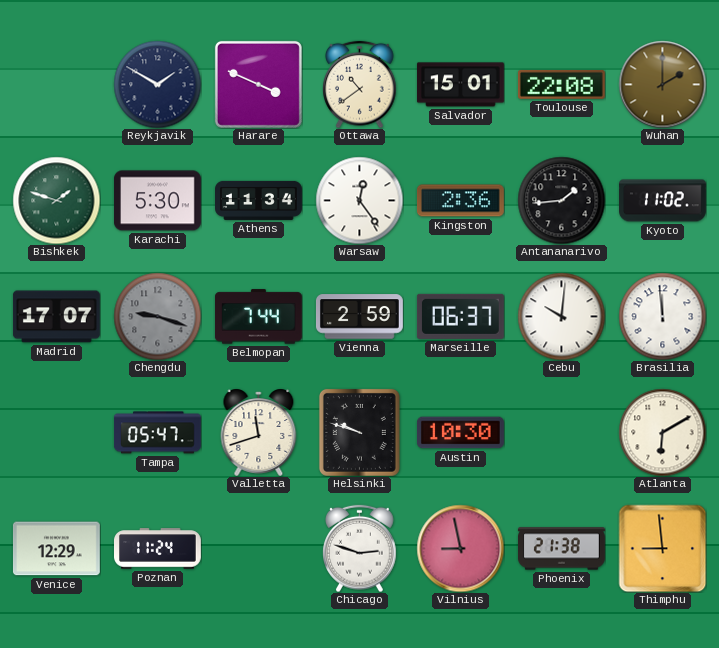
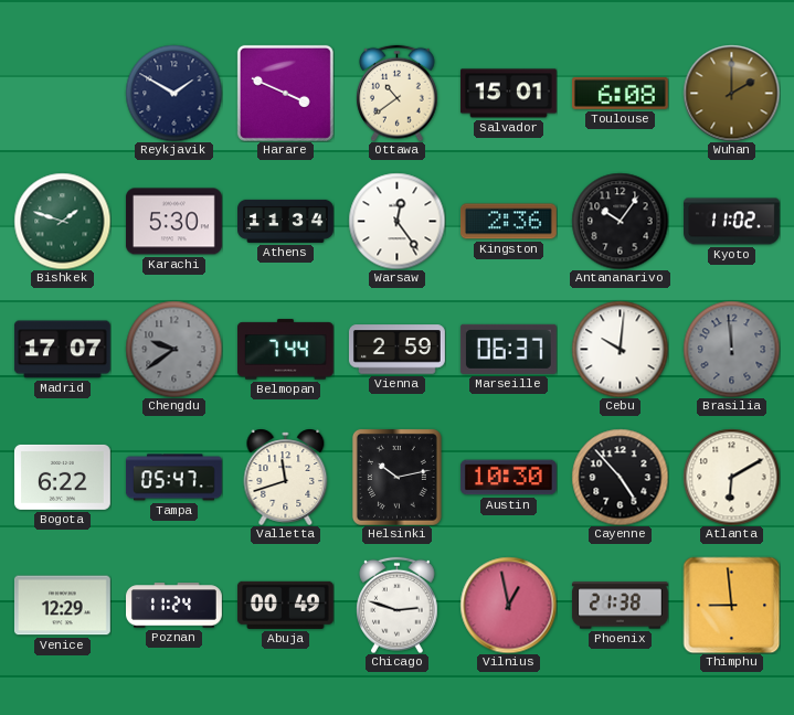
Toulouse: 22:08 -> 6:08
Antananarivo: 1:44 -> 10:06
Chengdu: 9:18 -> 9:39
Brasilia dial: white -> grey
Bogota: none -> 6:22
Helsinki: 9:48 -> 10:13
Cayenne: none -> 4:53
Abuja: none -> 00:49
Vilnius: 8:58 -> 12:58
